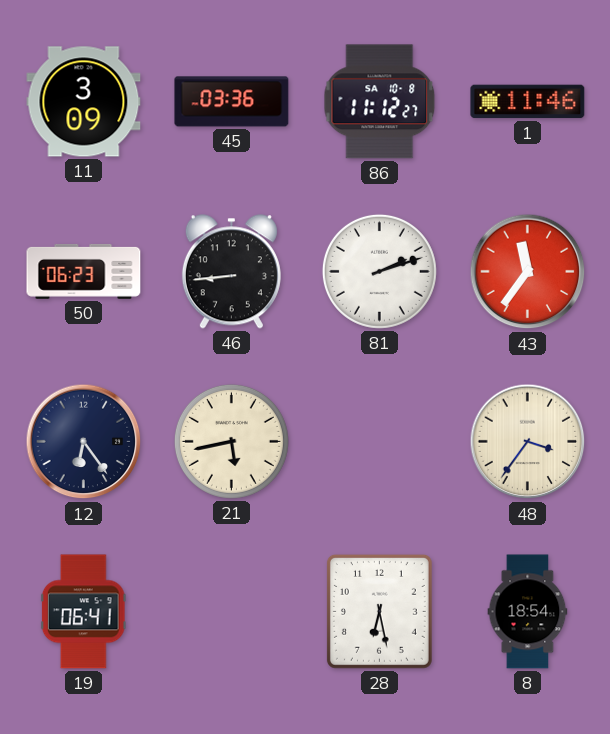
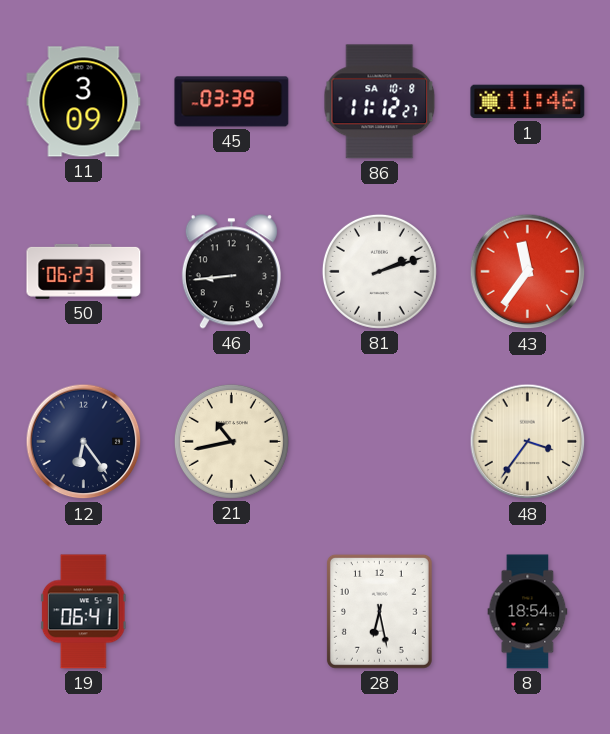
45: 03:36 -> 03:39
21: 5:43 -> 10:43
